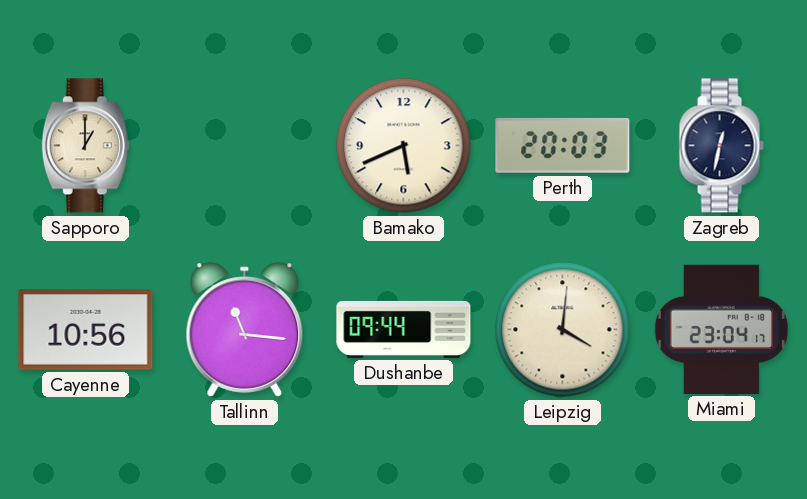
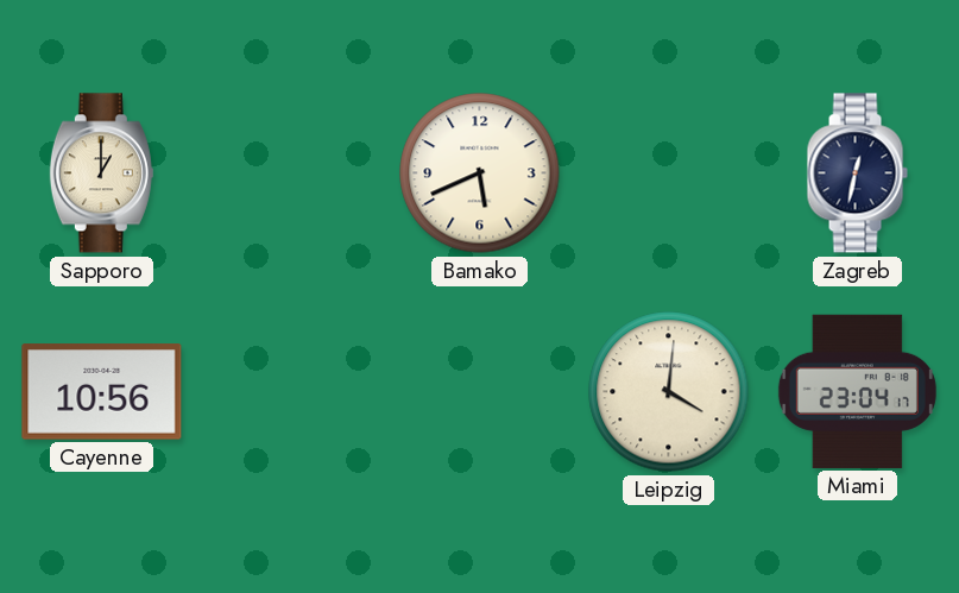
Perth: 20:03 -> none
Tallinn: 11:16 -> none
Dushanbe: 09:44 -> none
